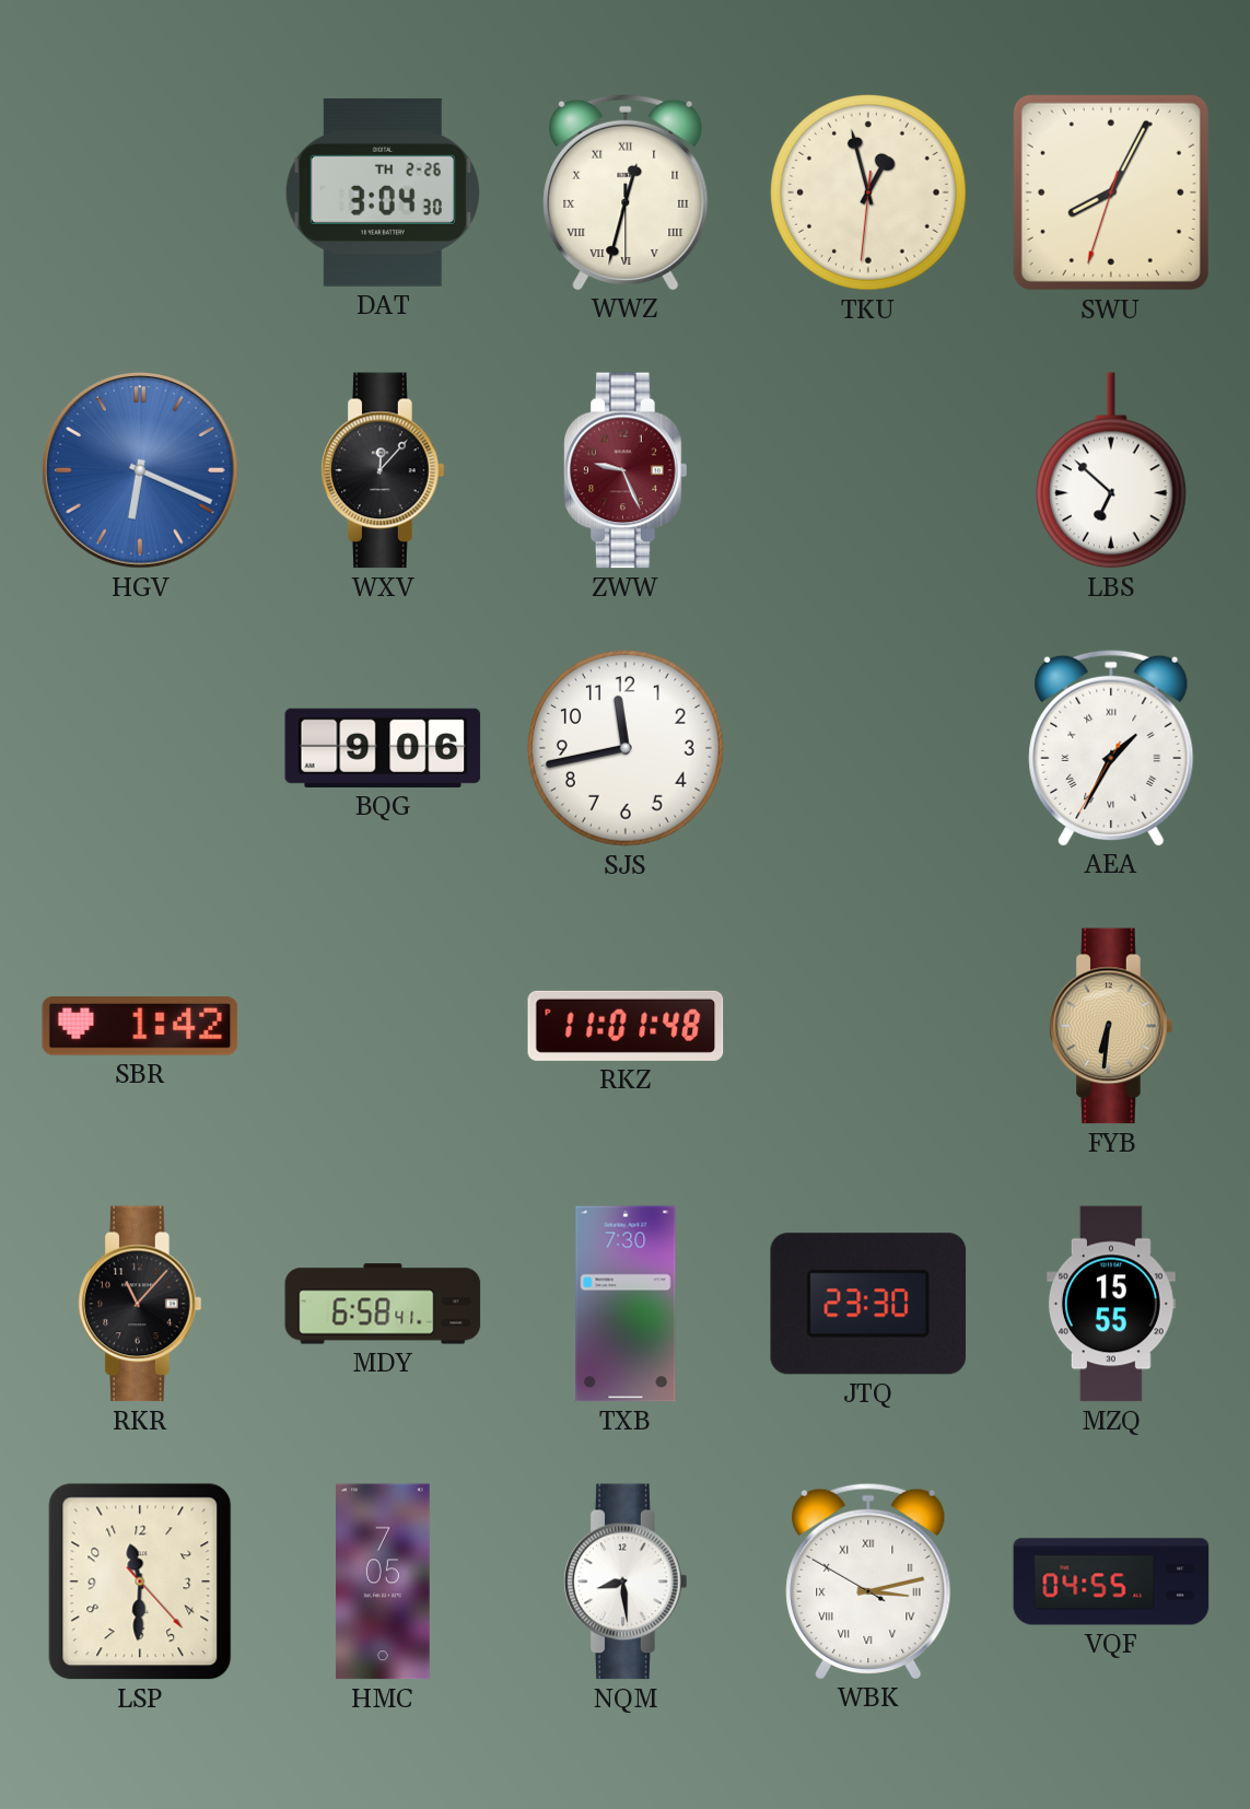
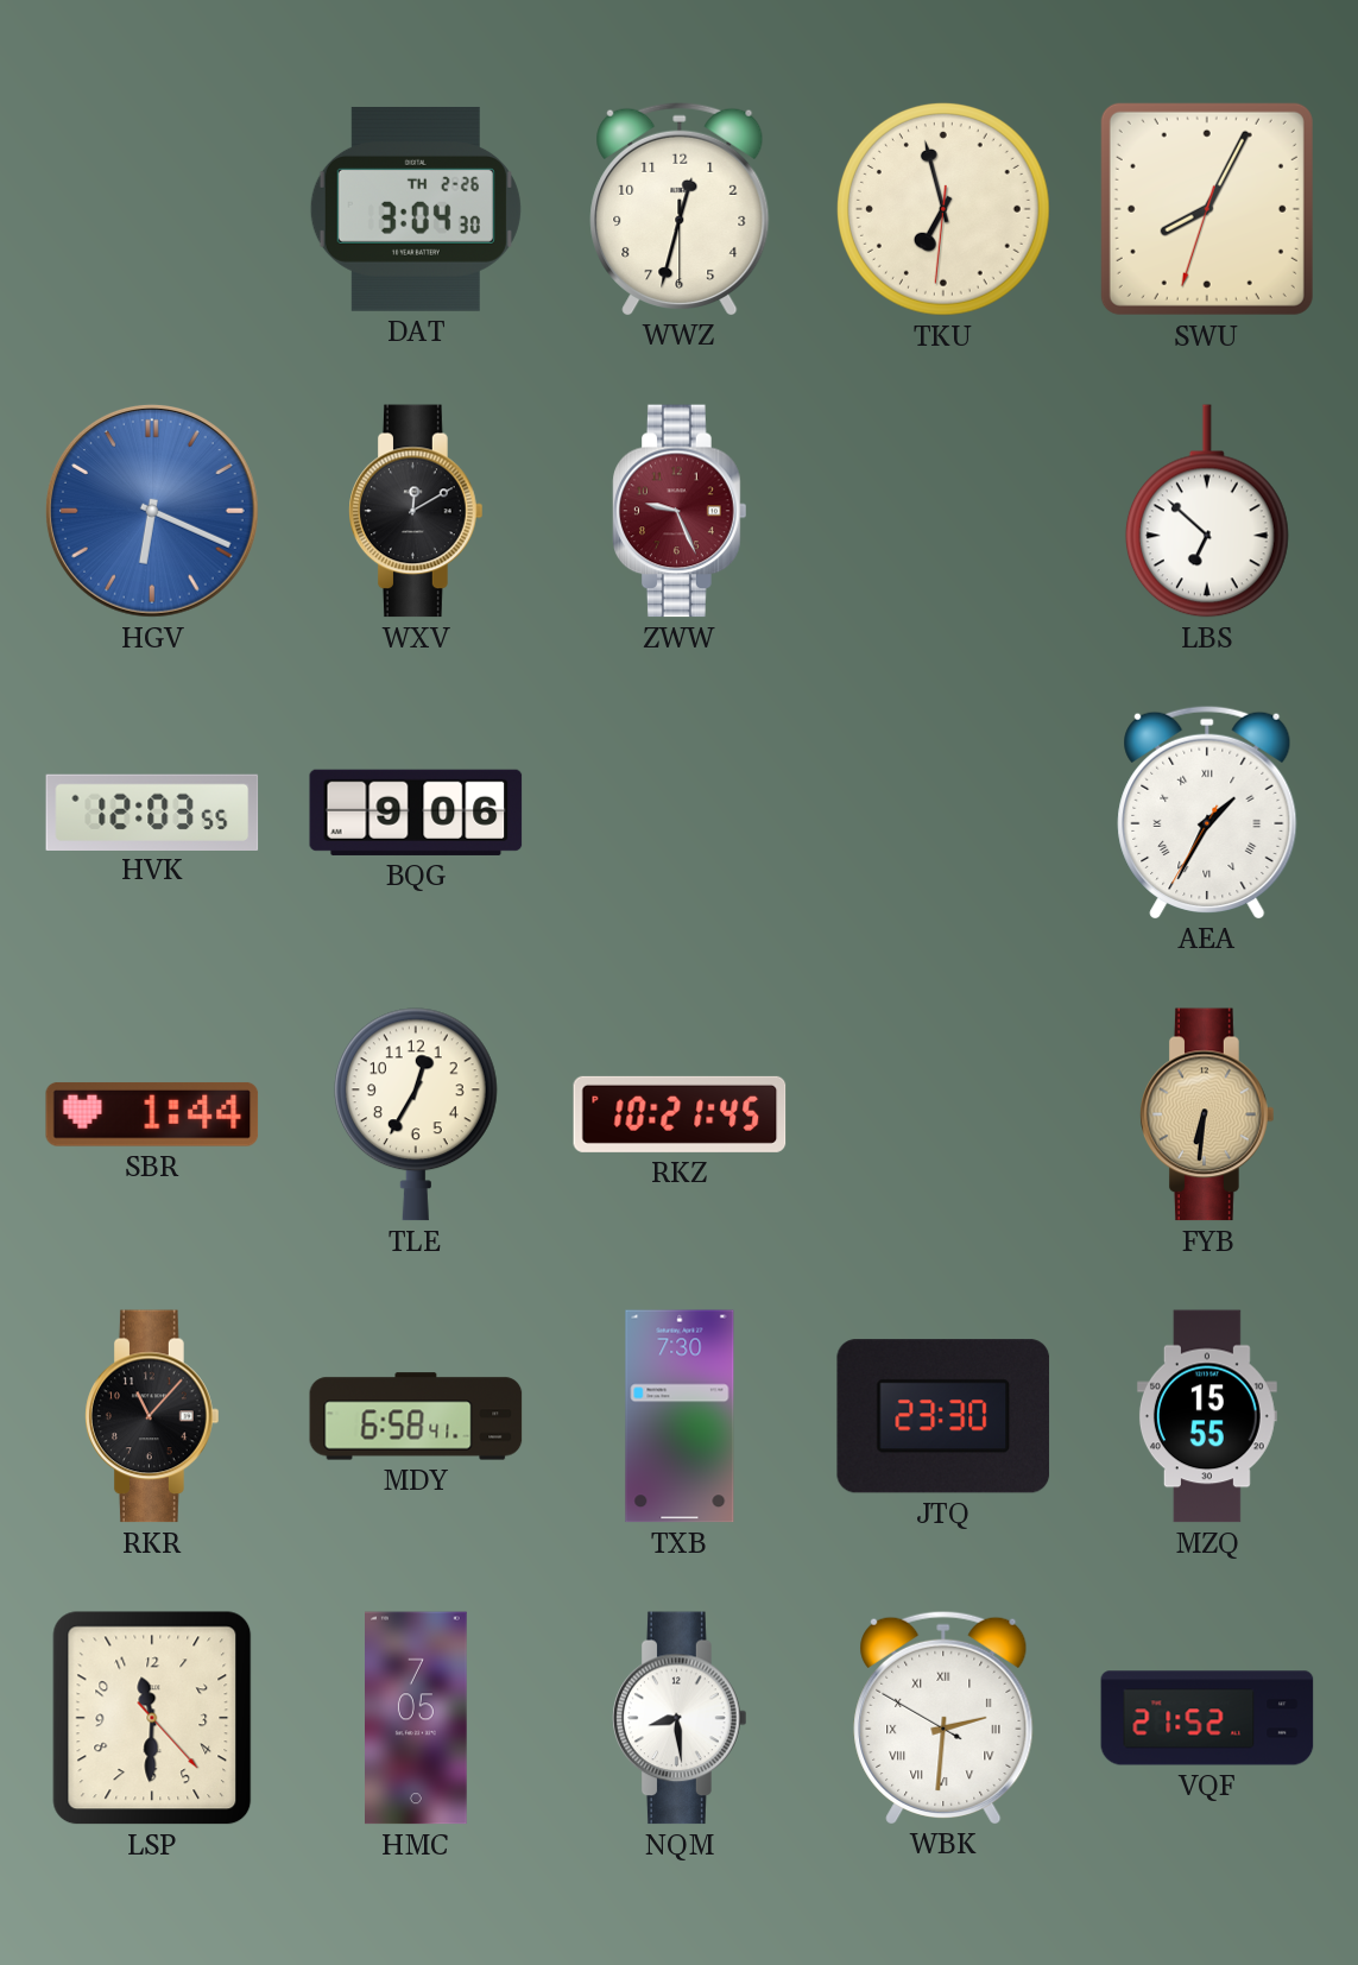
WWZ numerals: Roman -> Arabic
TKU: 12:57 -> 6:57
WXV: 12:07 -> 12:10
HVK: none -> 12:03
SJS: 11:43 -> none
SBR: 1:42 -> 1:44
TLE: none -> 12:35
RKZ: 11:01 -> 10:21
WBK: 3:12 -> 2:30
VQF: 04:55 -> 21:52
